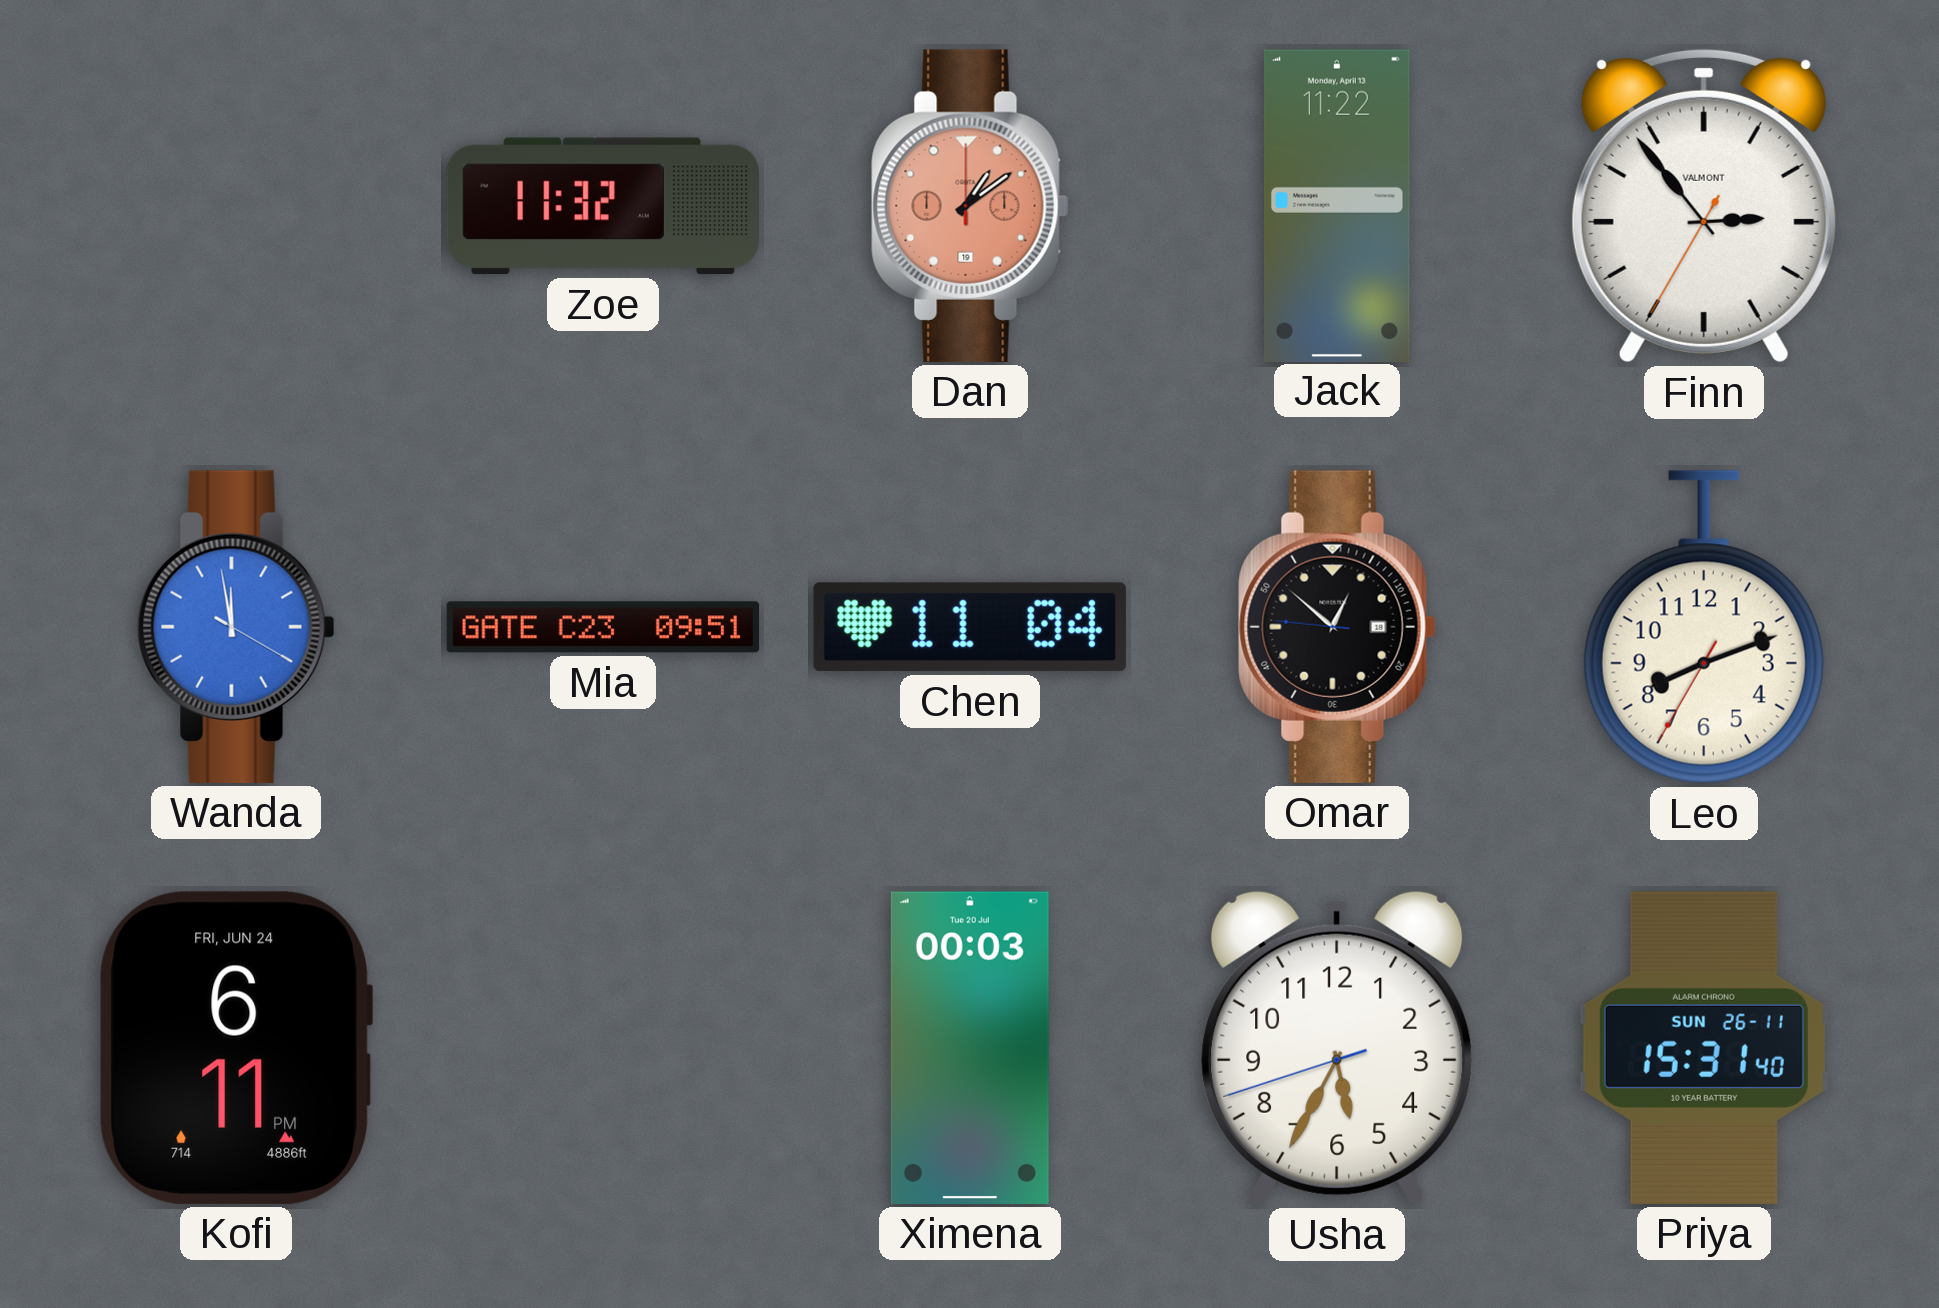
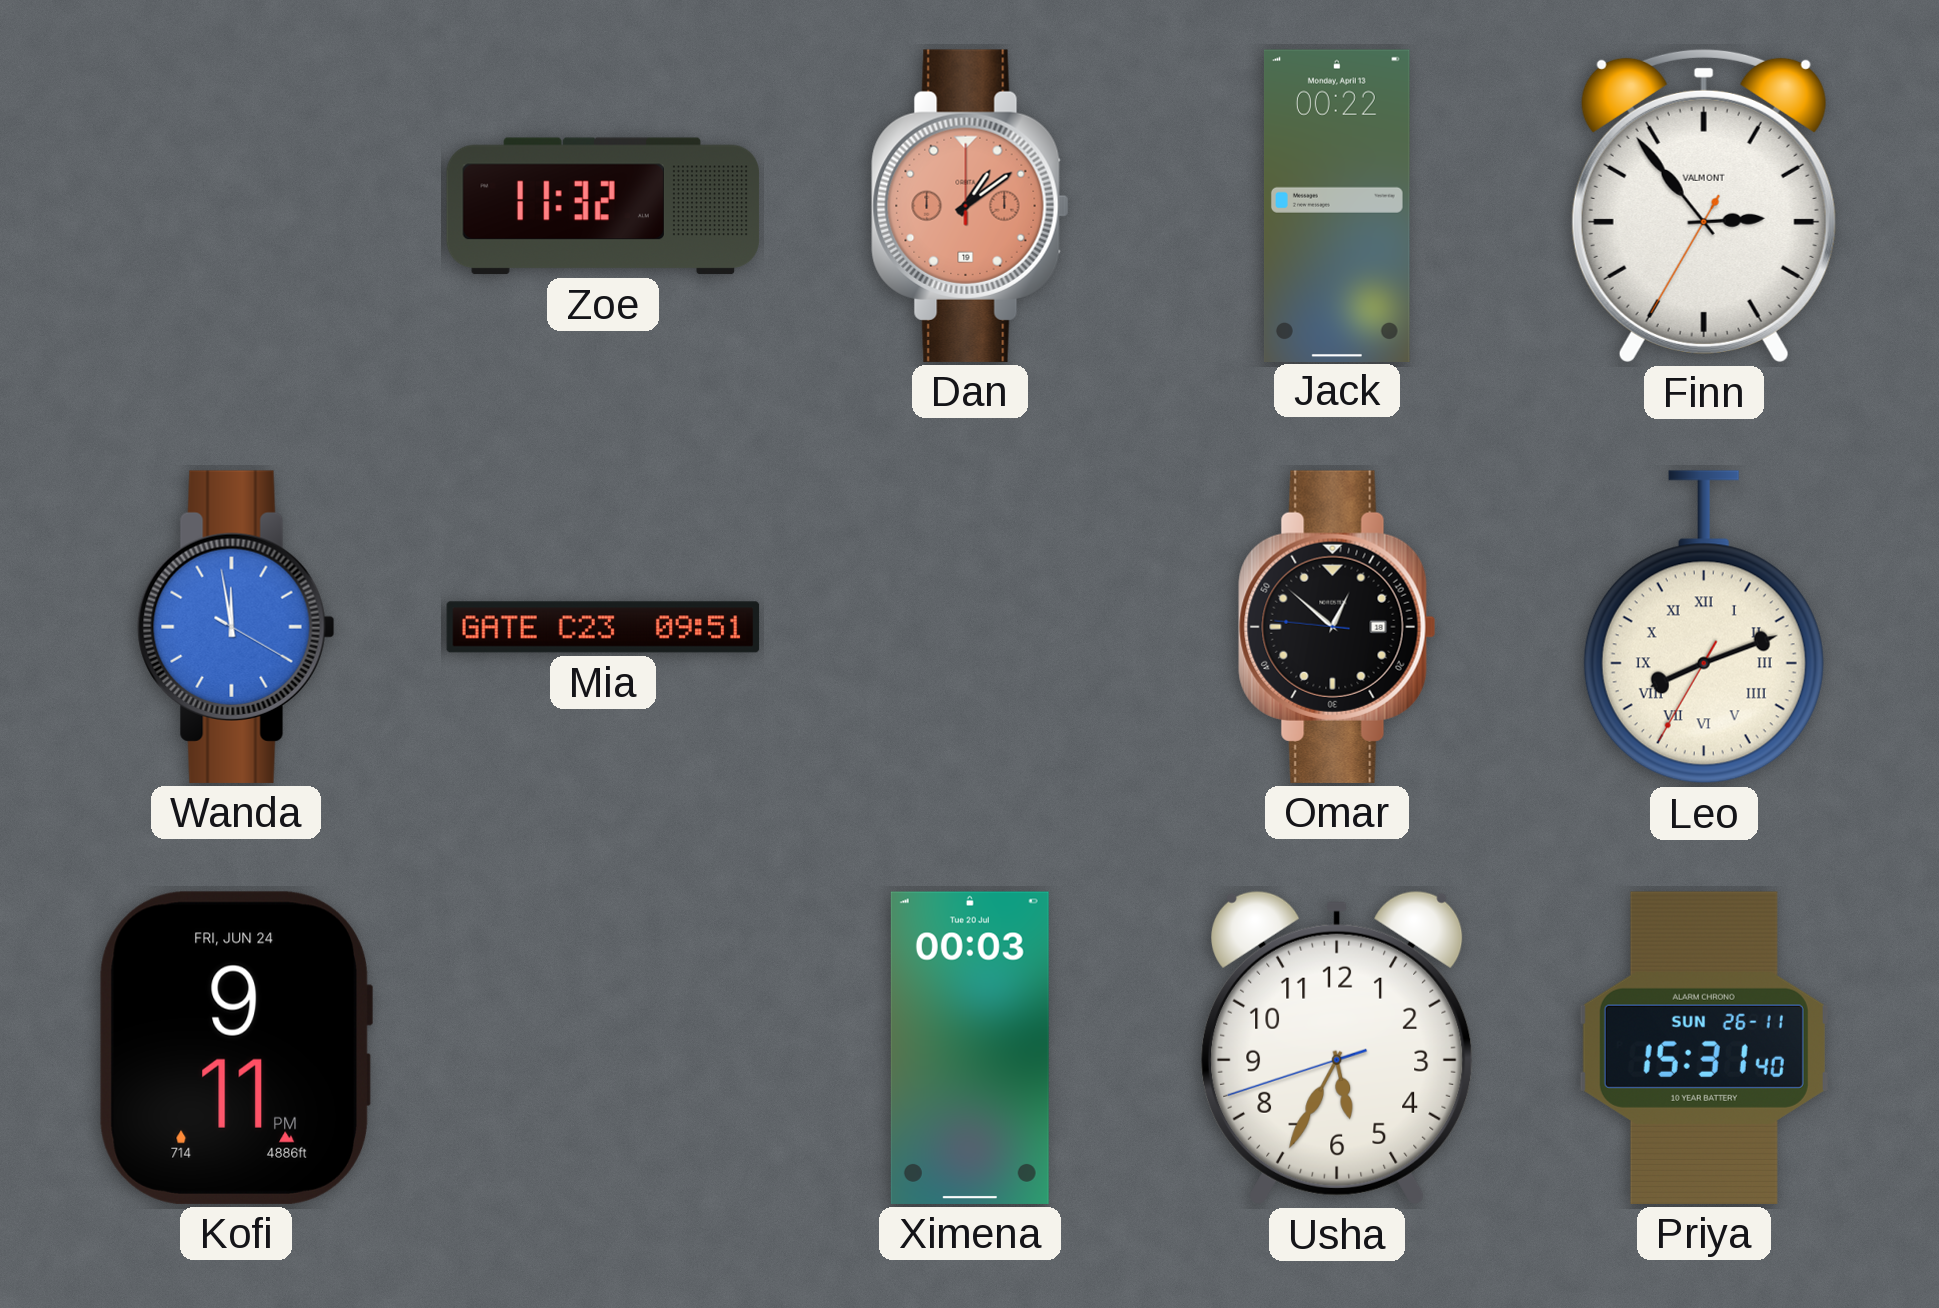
Jack: 11:22 -> 00:22
Chen: 11:04 -> none
Leo numerals: Arabic -> Roman
Kofi: 6:11 -> 9:11
